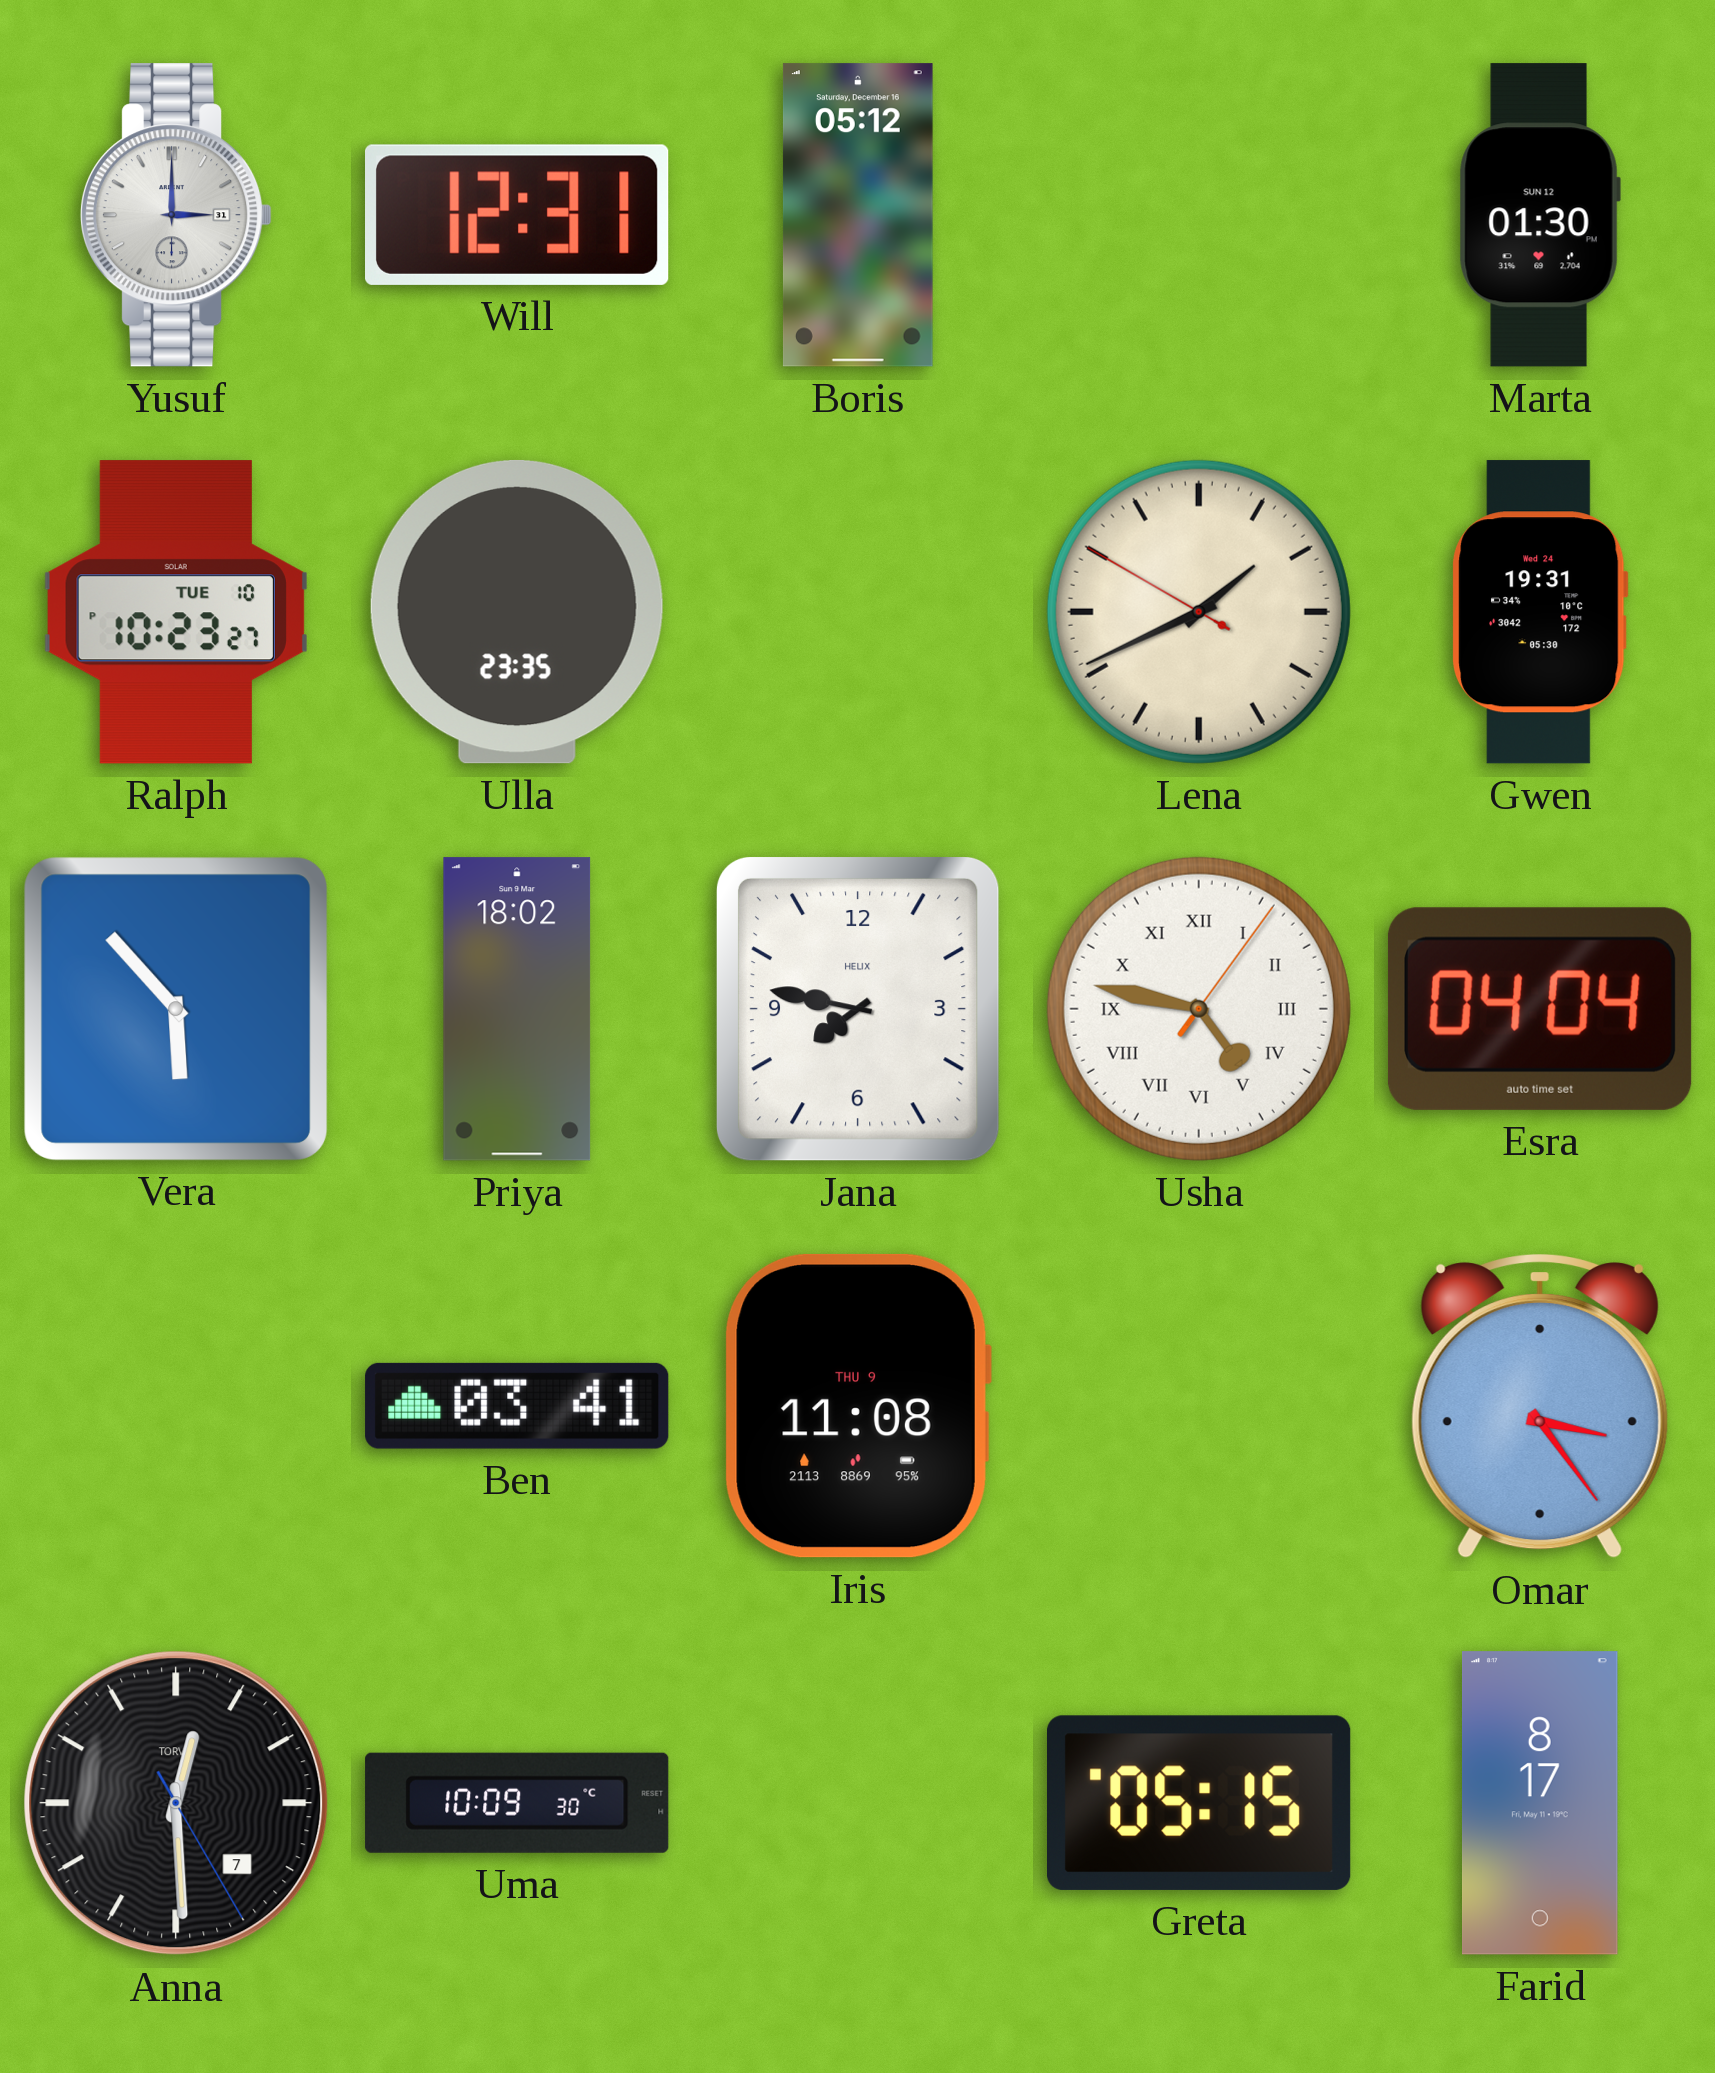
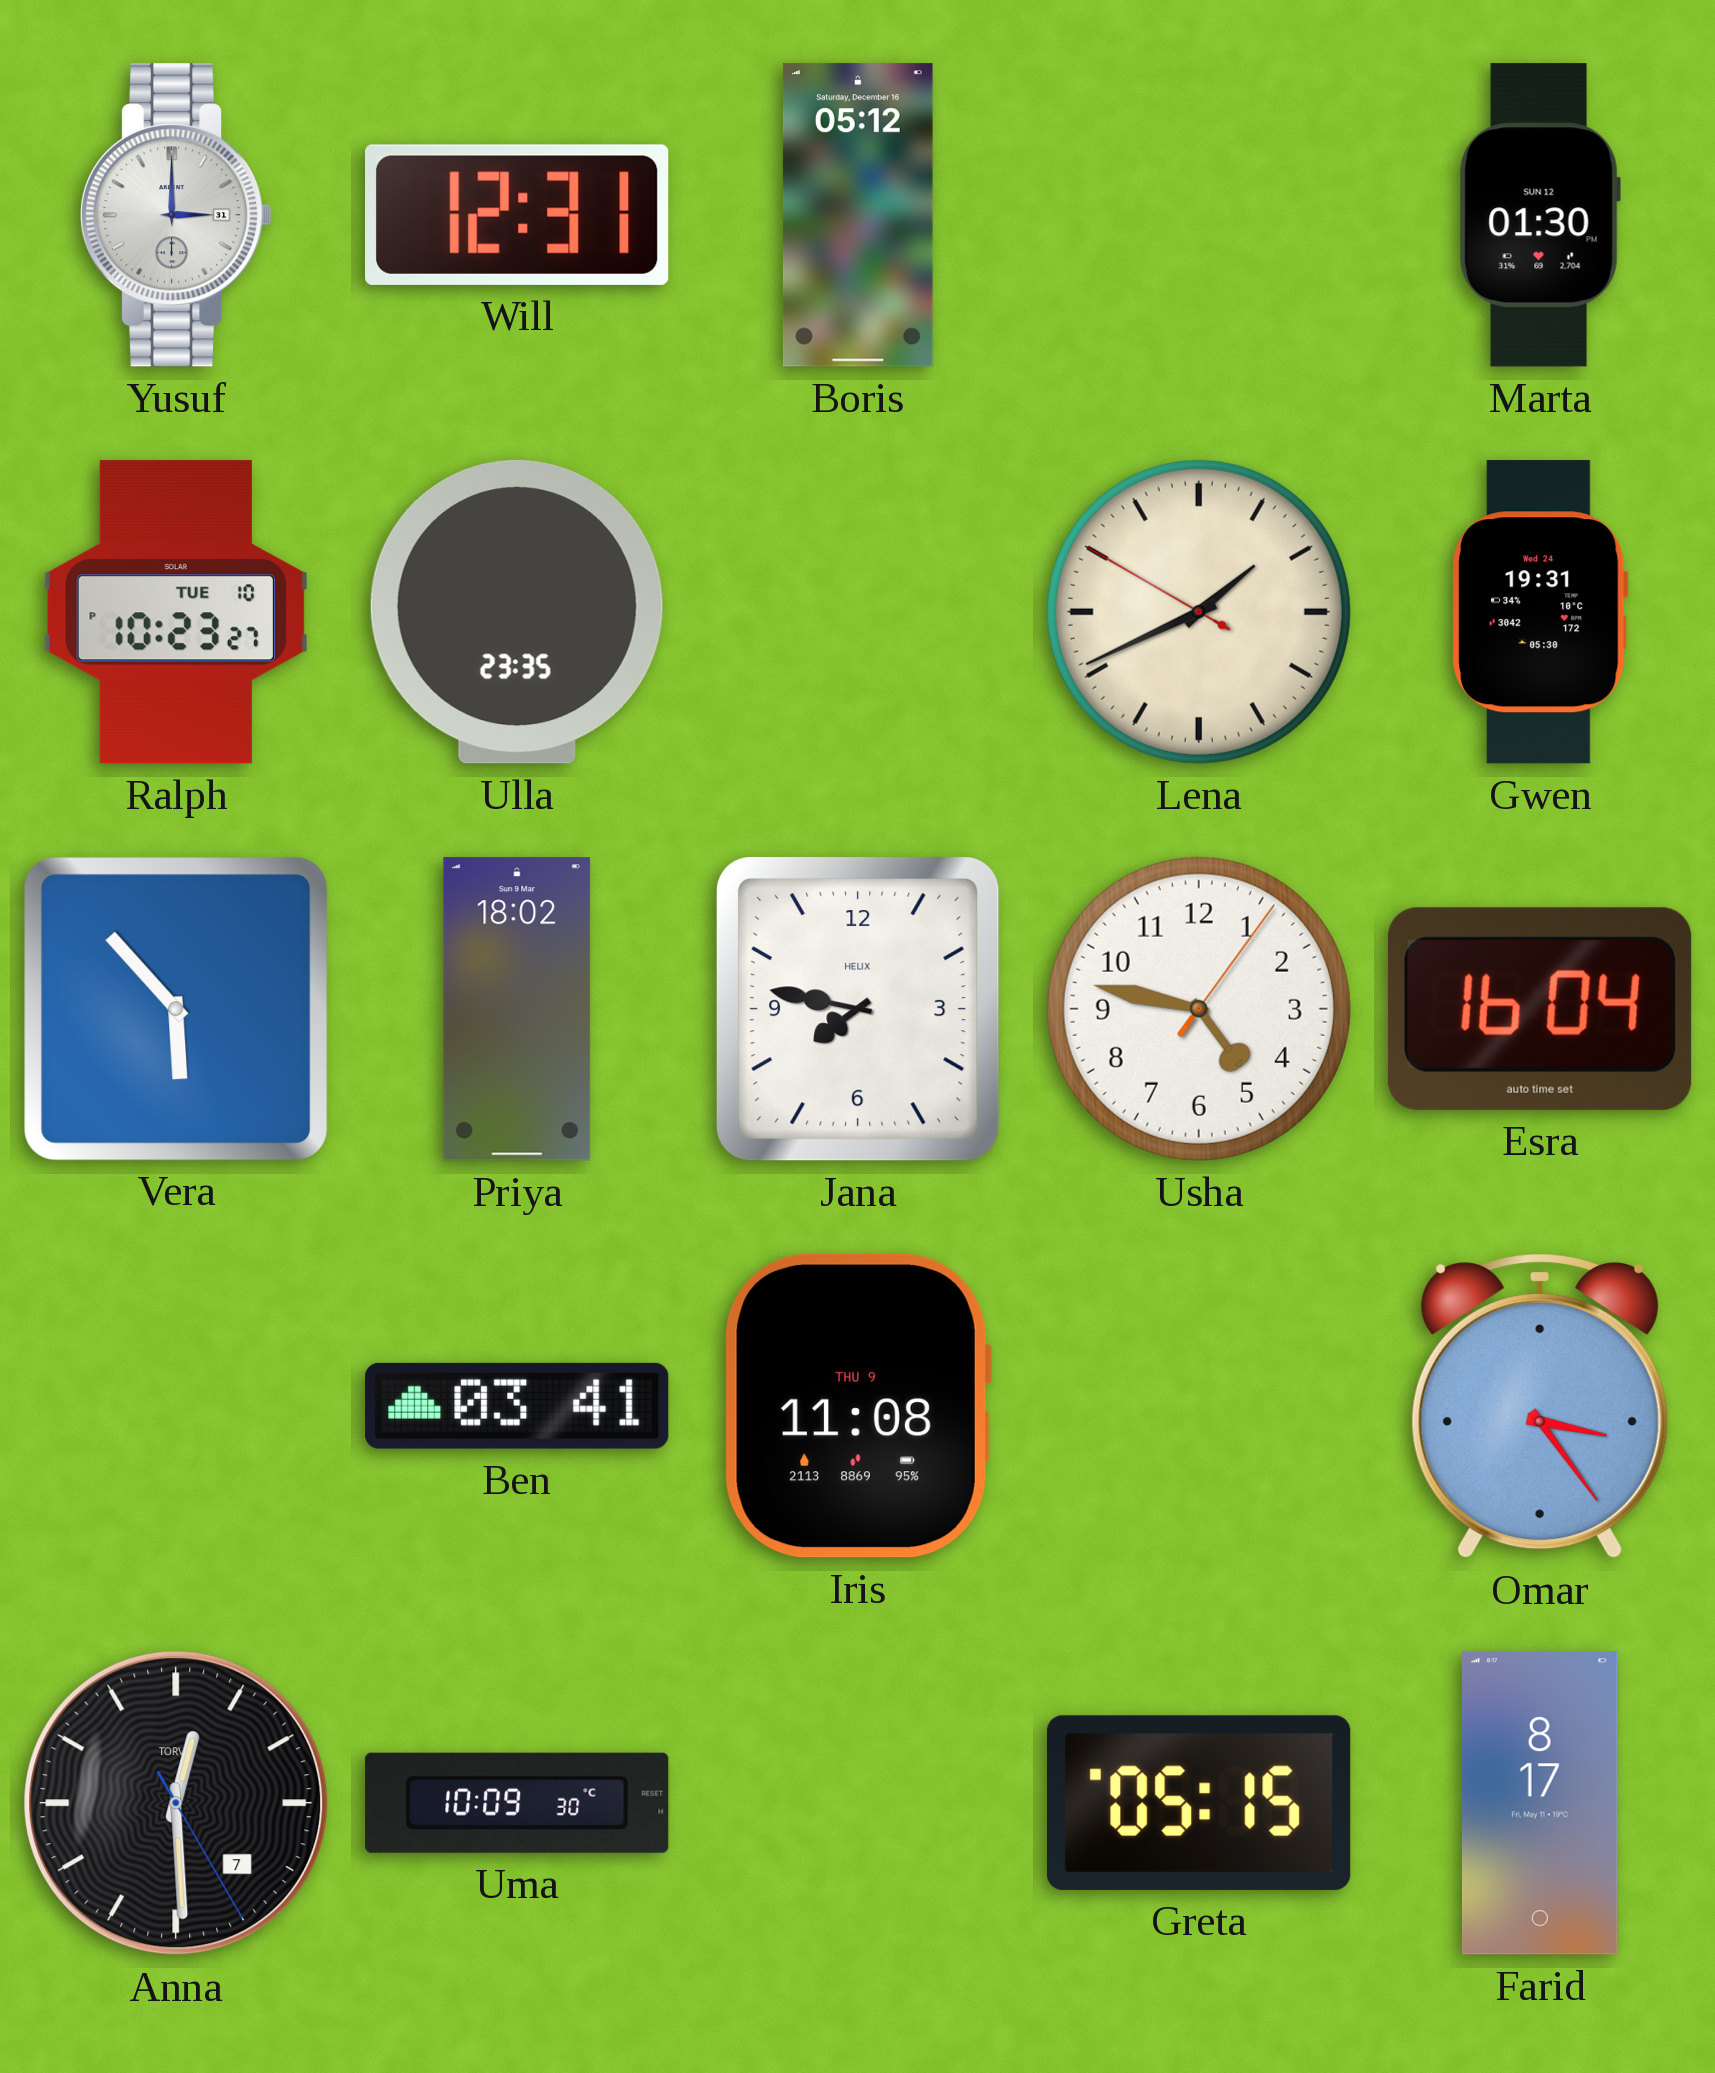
Usha numerals: Roman -> Arabic
Esra: 04:04 -> 16:04
